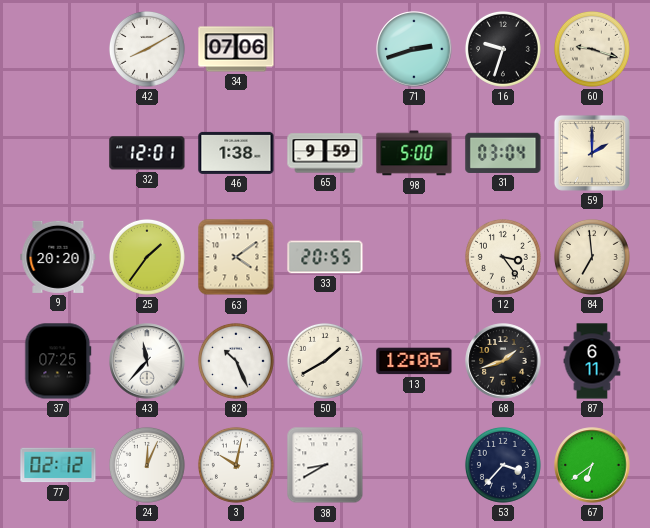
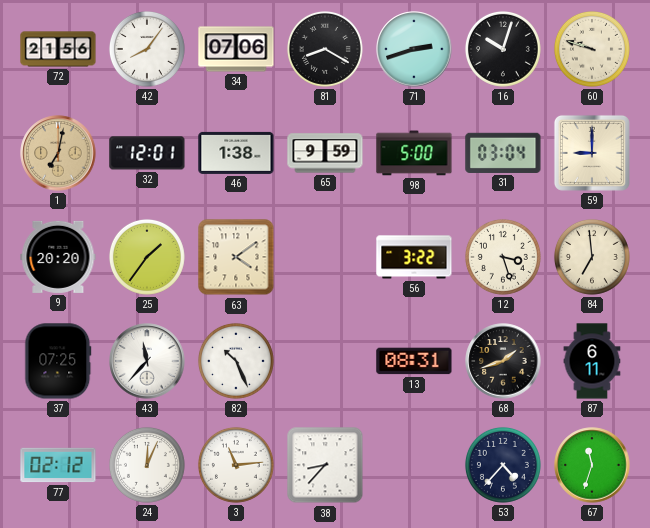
72: none -> 21:56
42: 8:10 -> 8:06
81: none -> 8:20
16: 9:33 -> 10:03
60: 9:18 -> 9:48
1: none -> 7:02
59: 2:00 -> 9:00
33: 20:55 -> none
56: none -> 3:22
12: 3:24 -> 3:27
50: 1:40 -> none
13: 12:05 -> 08:31
3: 10:02 -> 11:14
38: 8:40 -> 8:37
53: 3:37 -> 4:37
67: 6:39 -> 11:33
